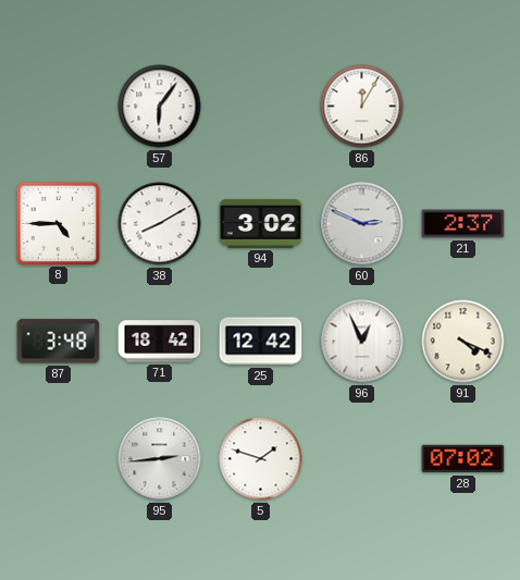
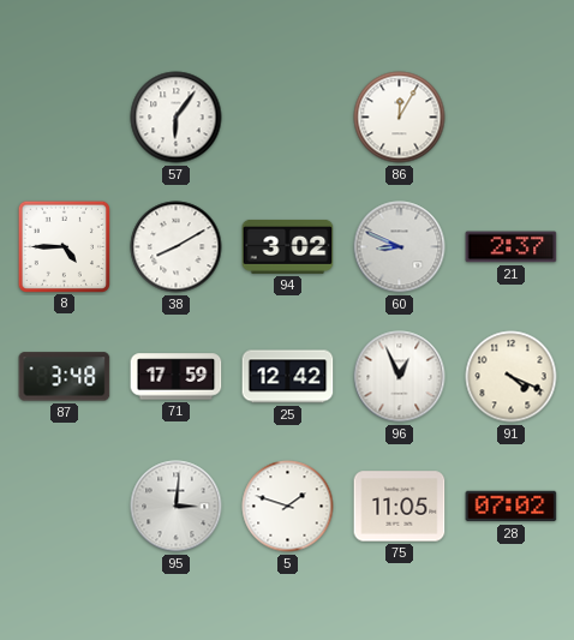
60: 2:49 -> 8:49
71: 18:42 -> 17:59
95: 2:44 -> 3:01
75: none -> 11:05
